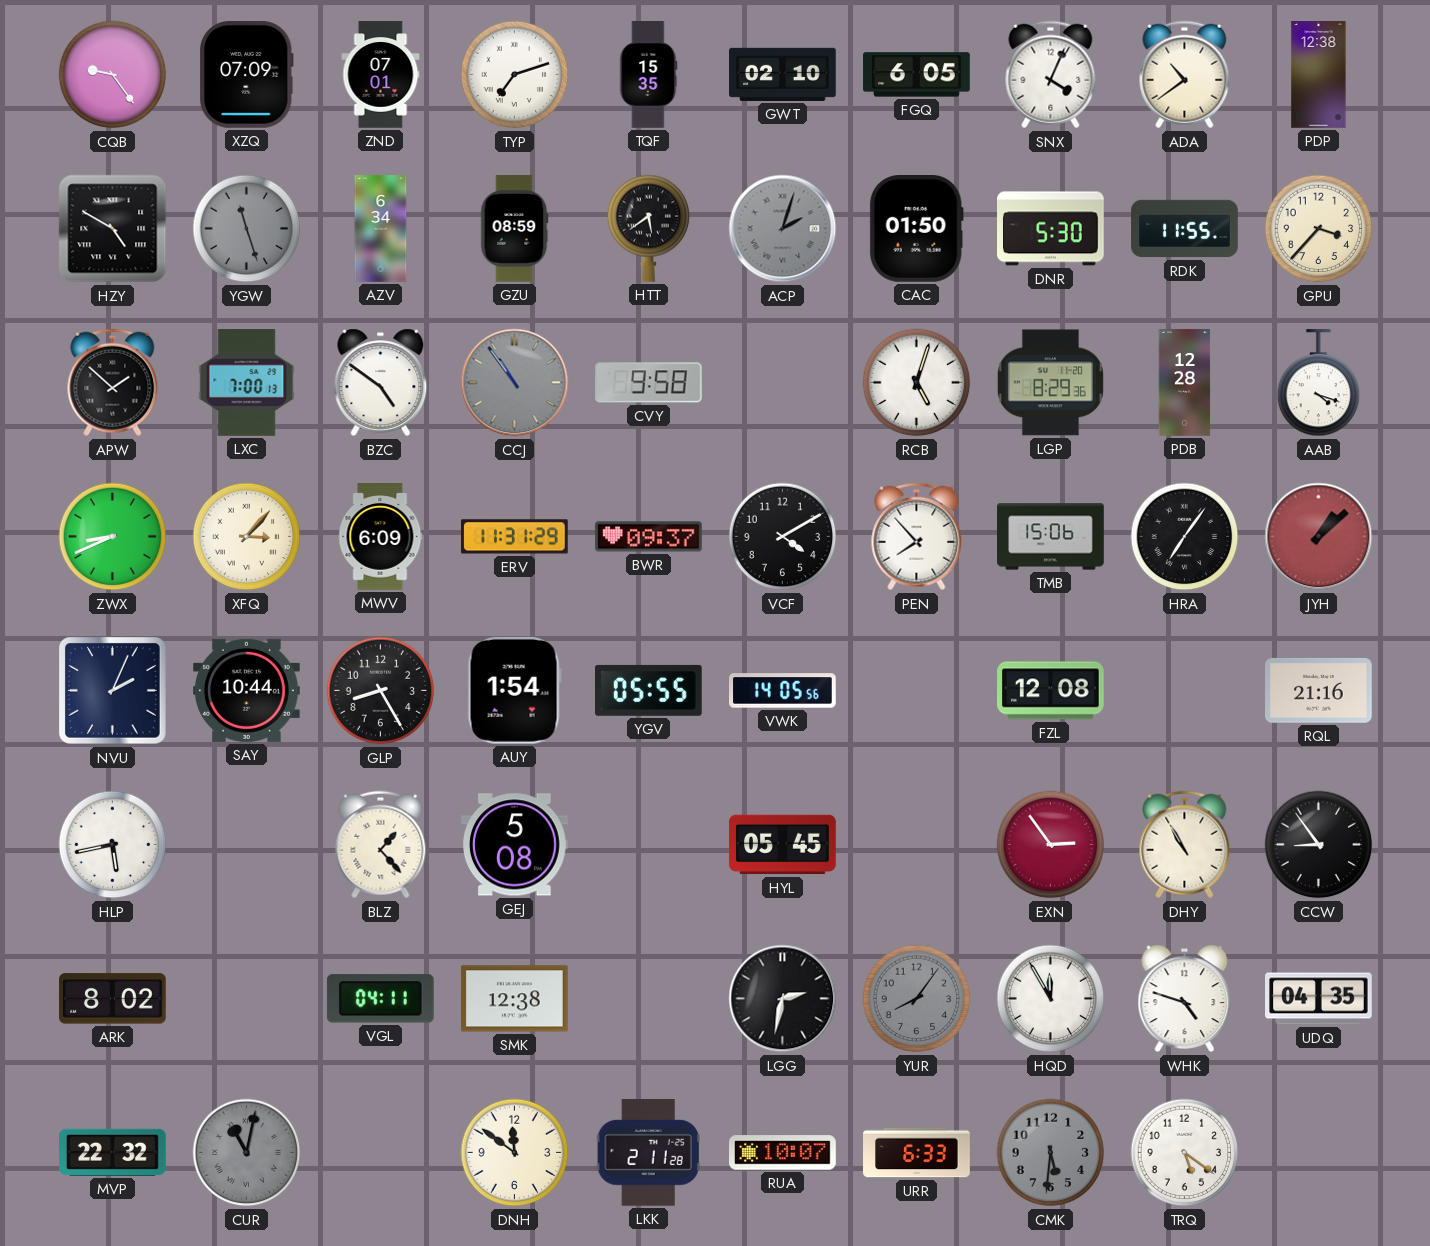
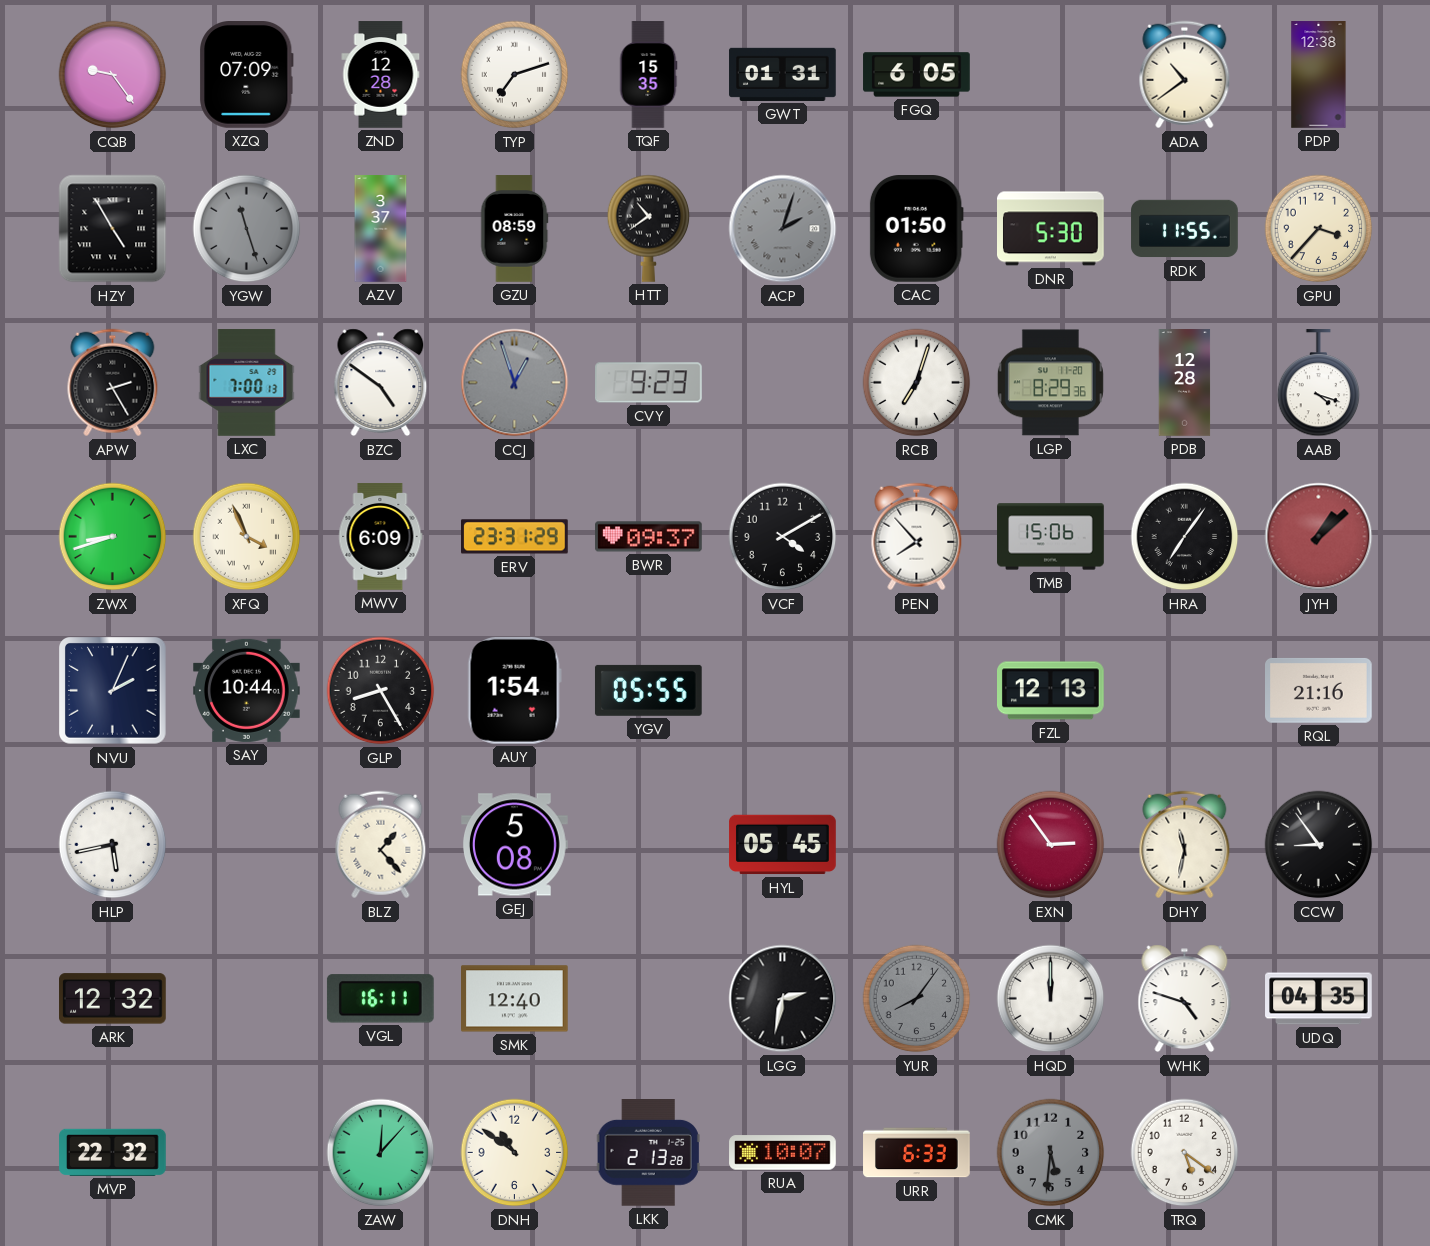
ZND: 07:01 -> 12:28
GWT: 02:10 -> 01:31
SNX: 4:04 -> none
HZY: 4:50 -> 4:55
AZV: 6:34 -> 3:37
HTT: 5:39 -> 10:39
APW: 1:52 -> 2:25
CCJ: 10:54 -> 12:57
CVY: 9:58 -> 9:23
RCB: 5:03 -> 7:03
ZWX: 8:41 -> 8:42
XFQ: 3:07 -> 3:56
ERV: 11:31 -> 23:31
VWK: 14:05 -> none
FZL: 12:08 -> 12:13
DHY: 10:55 -> 11:32
ARK: 8:02 -> 12:32
VGL: 04:11 -> 16:11
SMK: 12:38 -> 12:40
HQD: 11:55 -> 12:00
CUR: 11:02 -> none
ZAW: none -> 12:07
DNH: 11:51 -> 10:51
LKK: 2:11 -> 2:13
